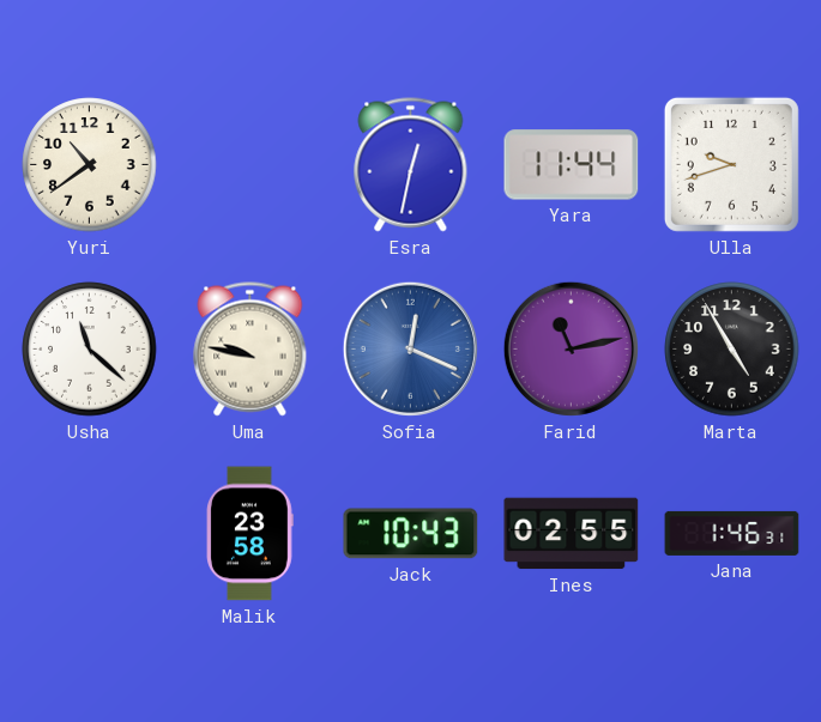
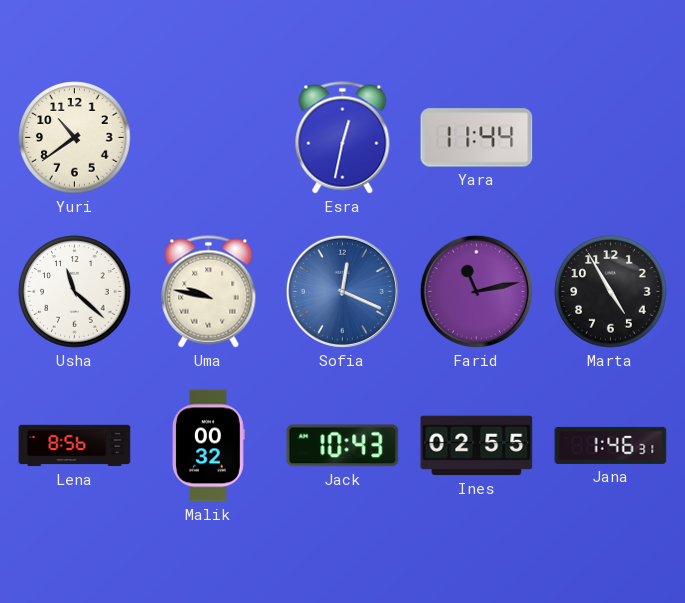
Ulla: 9:42 -> none
Lena: none -> 8:56
Malik: 23:58 -> 00:32
